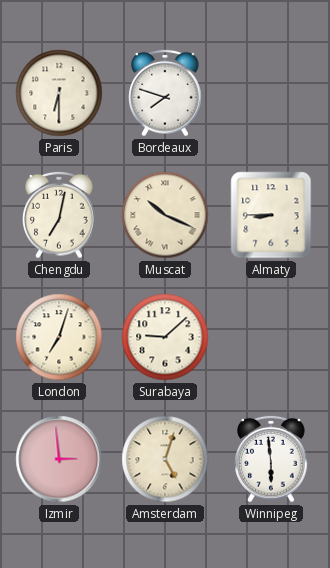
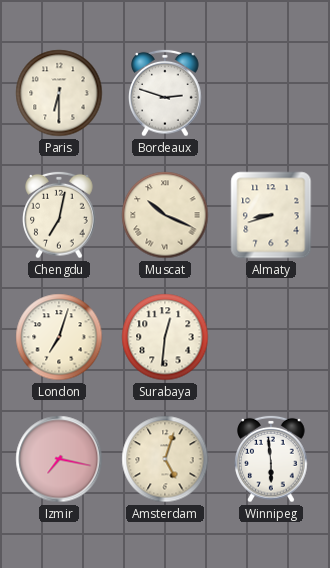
Bordeaux: 7:48 -> 2:48
Almaty: 8:45 -> 8:42
Surabaya: 9:08 -> 12:31
Izmir: 2:59 -> 7:17
